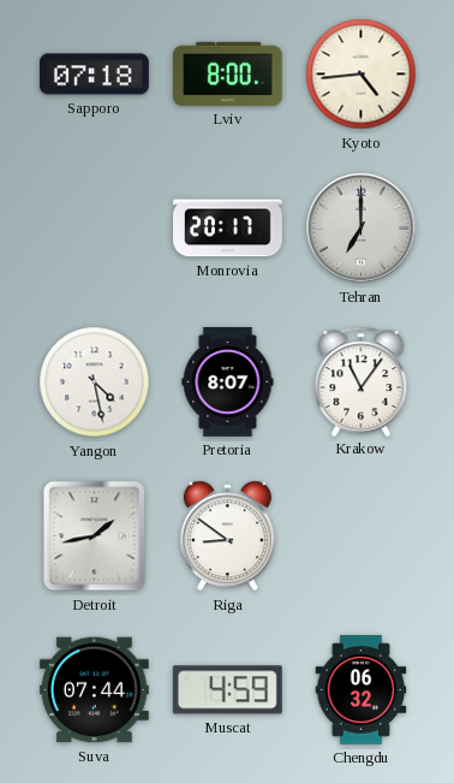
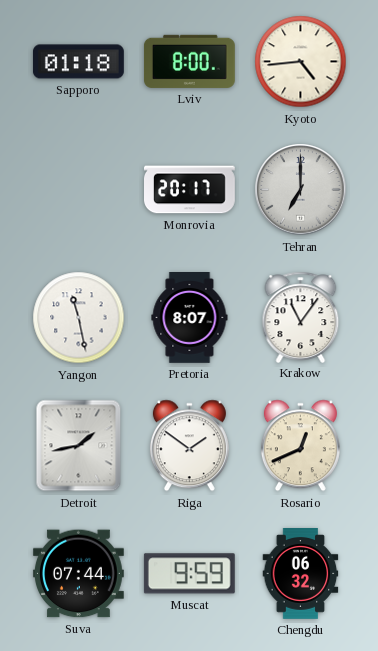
Sapporo: 07:18 -> 01:18
Yangon: 4:28 -> 11:28
Riga: 8:51 -> 1:51
Rosario: none -> 12:41
Muscat: 4:59 -> 9:59
